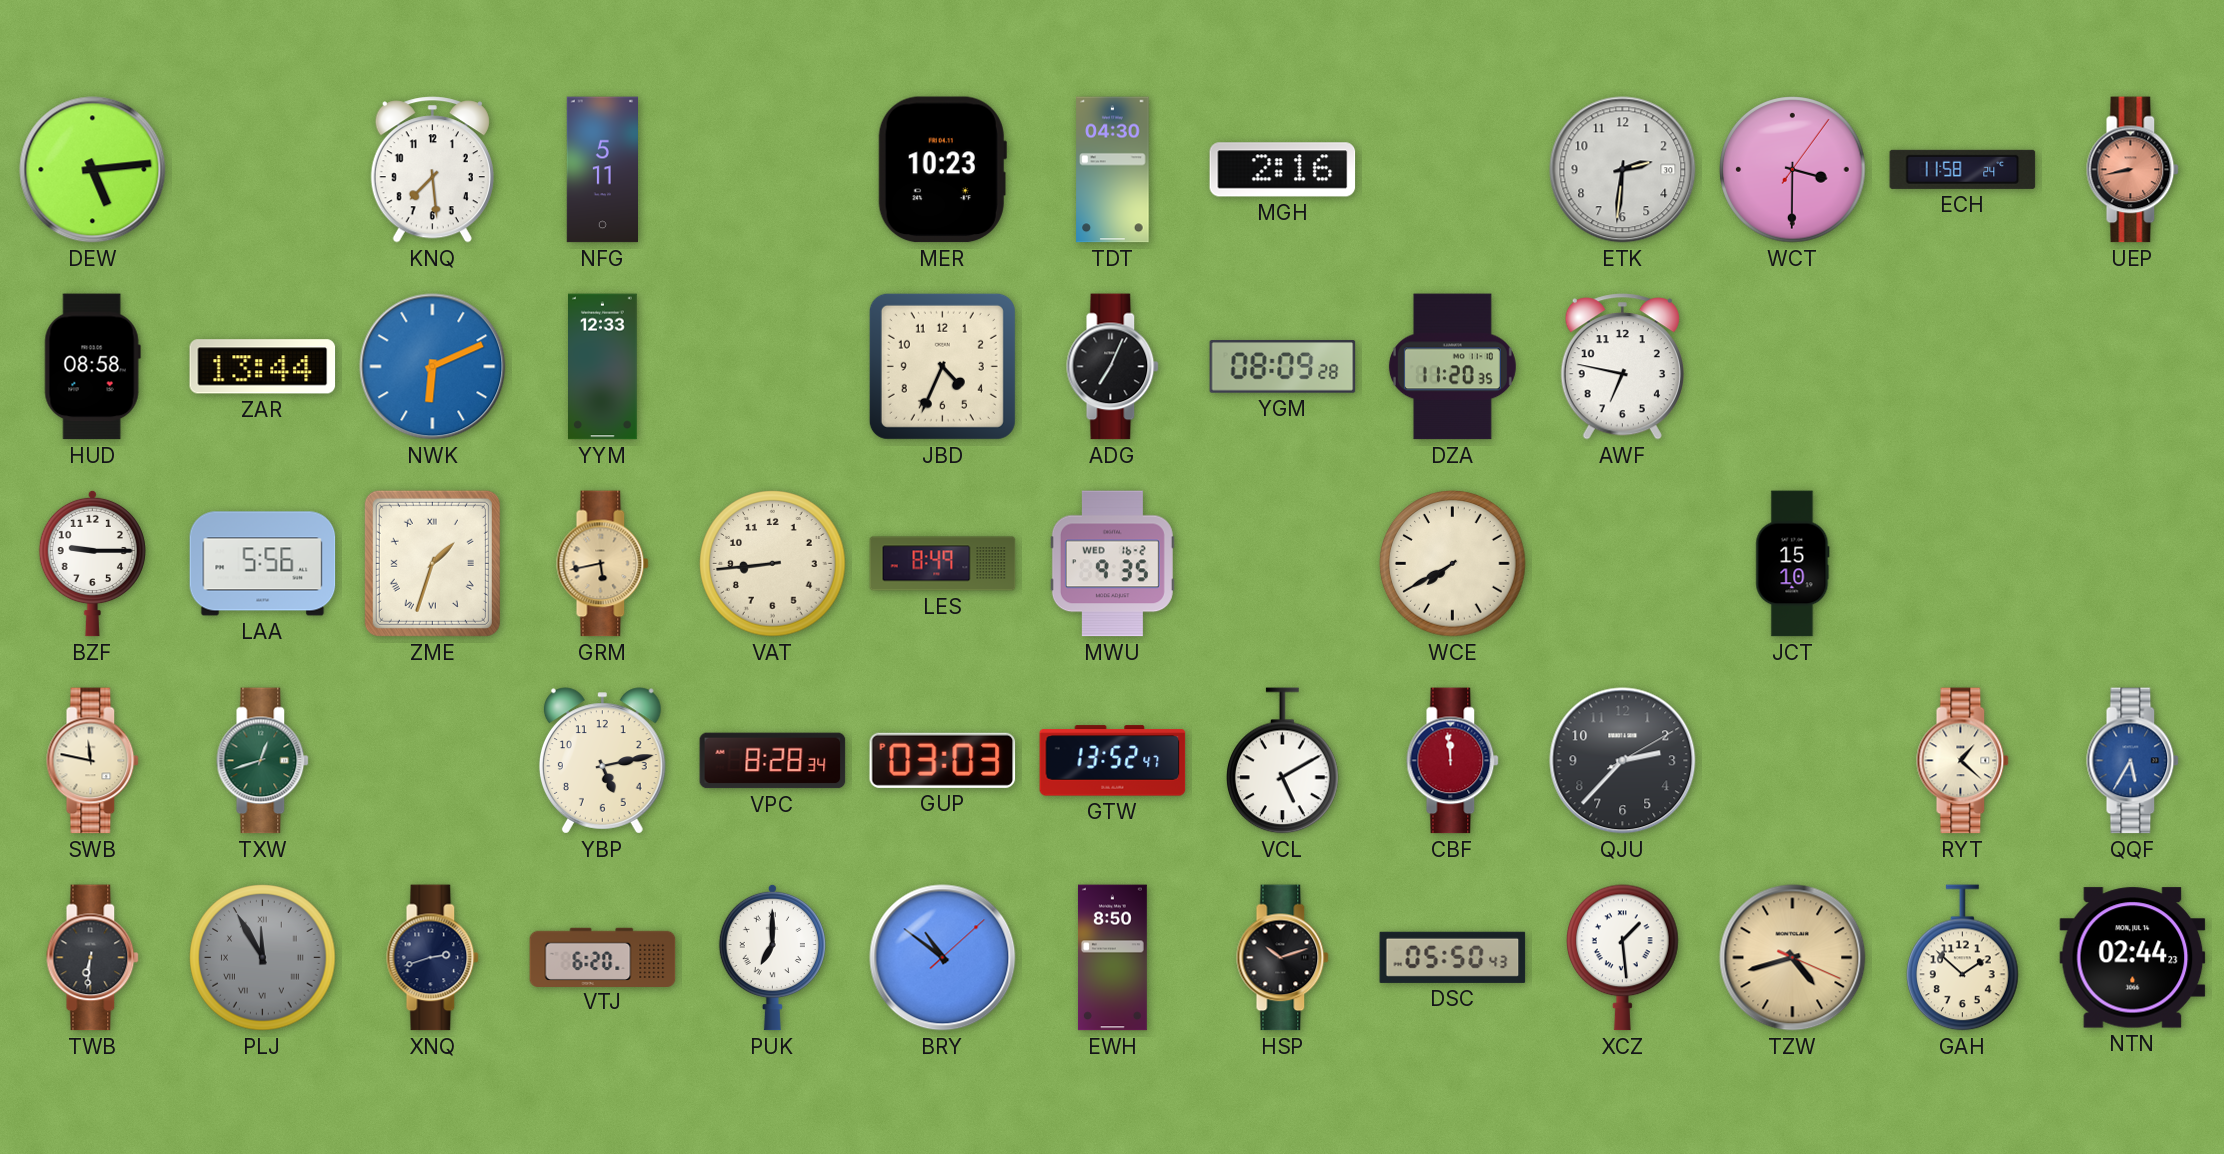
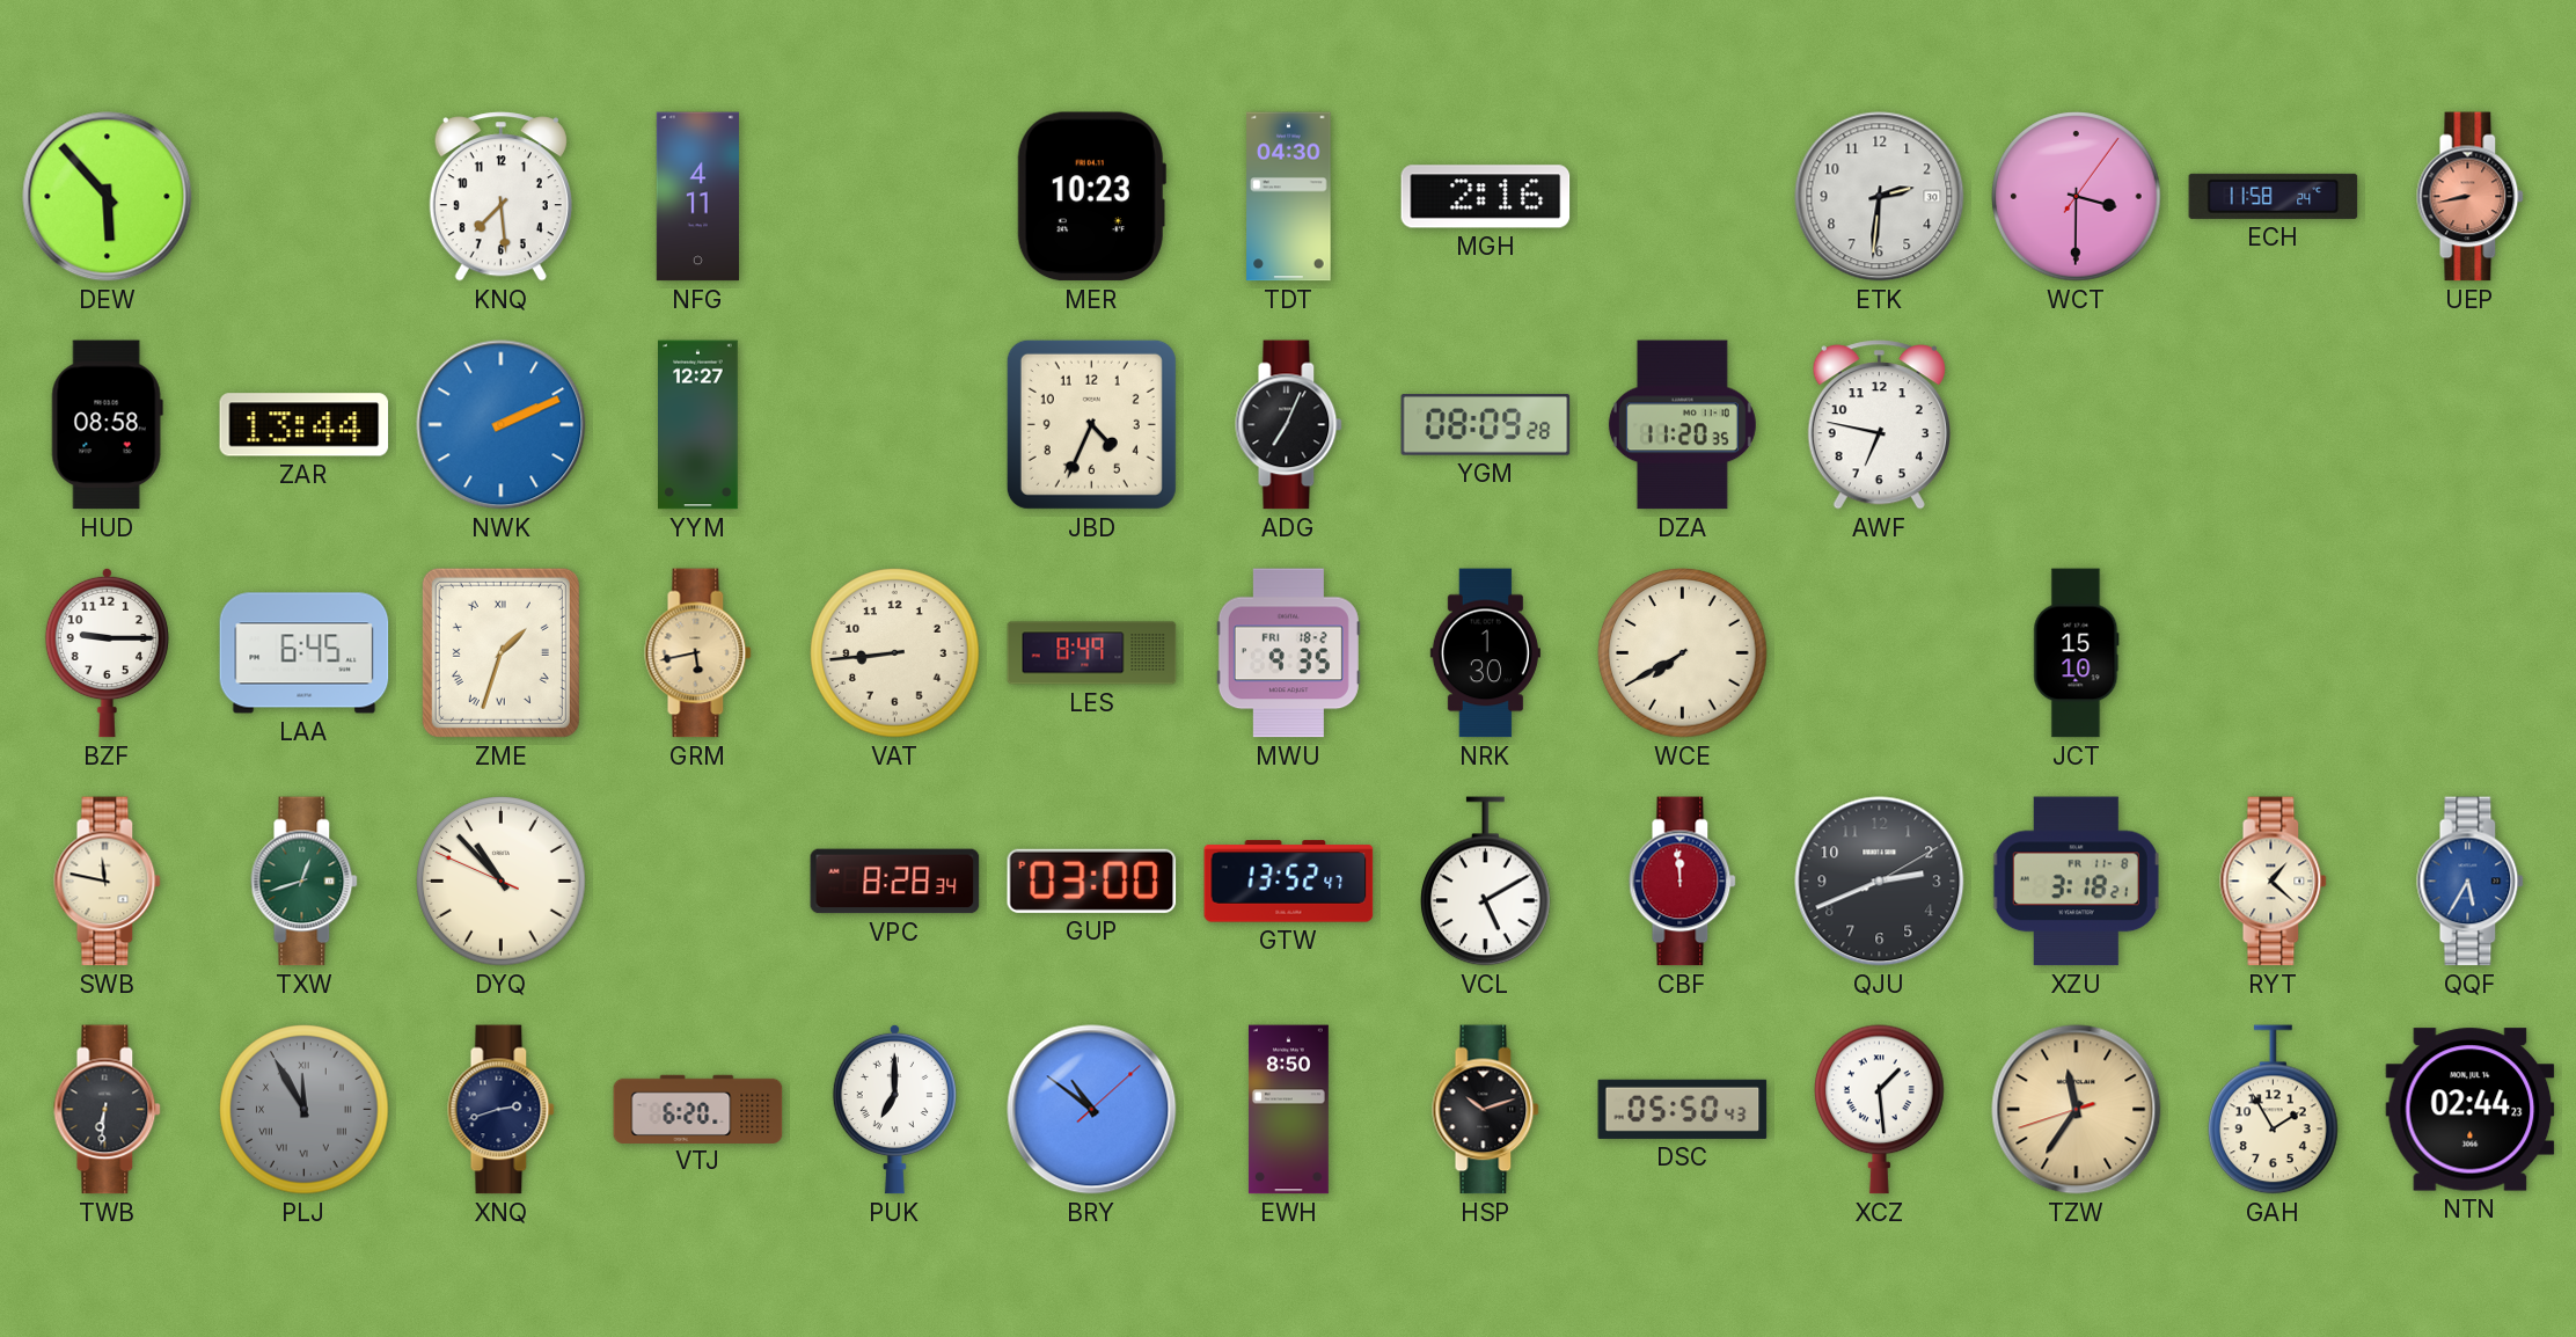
DEW: 5:14 -> 5:53
NFG: 5:11 -> 4:11
NWK: 6:11 -> 2:11
YYM: 12:33 -> 12:27
LAA: 5:56 -> 6:45
MWU date: WED 16-2 -> FRI 18-2
NRK: none -> 1:30
DYQ: none -> 10:52
YBP: 5:13 -> none
GUP: 03:03 -> 03:00
QJU: 2:37 -> 2:41
XZU: none -> 3:18
TZW: 4:42 -> 11:35
GAH: 1:52 -> 1:55
